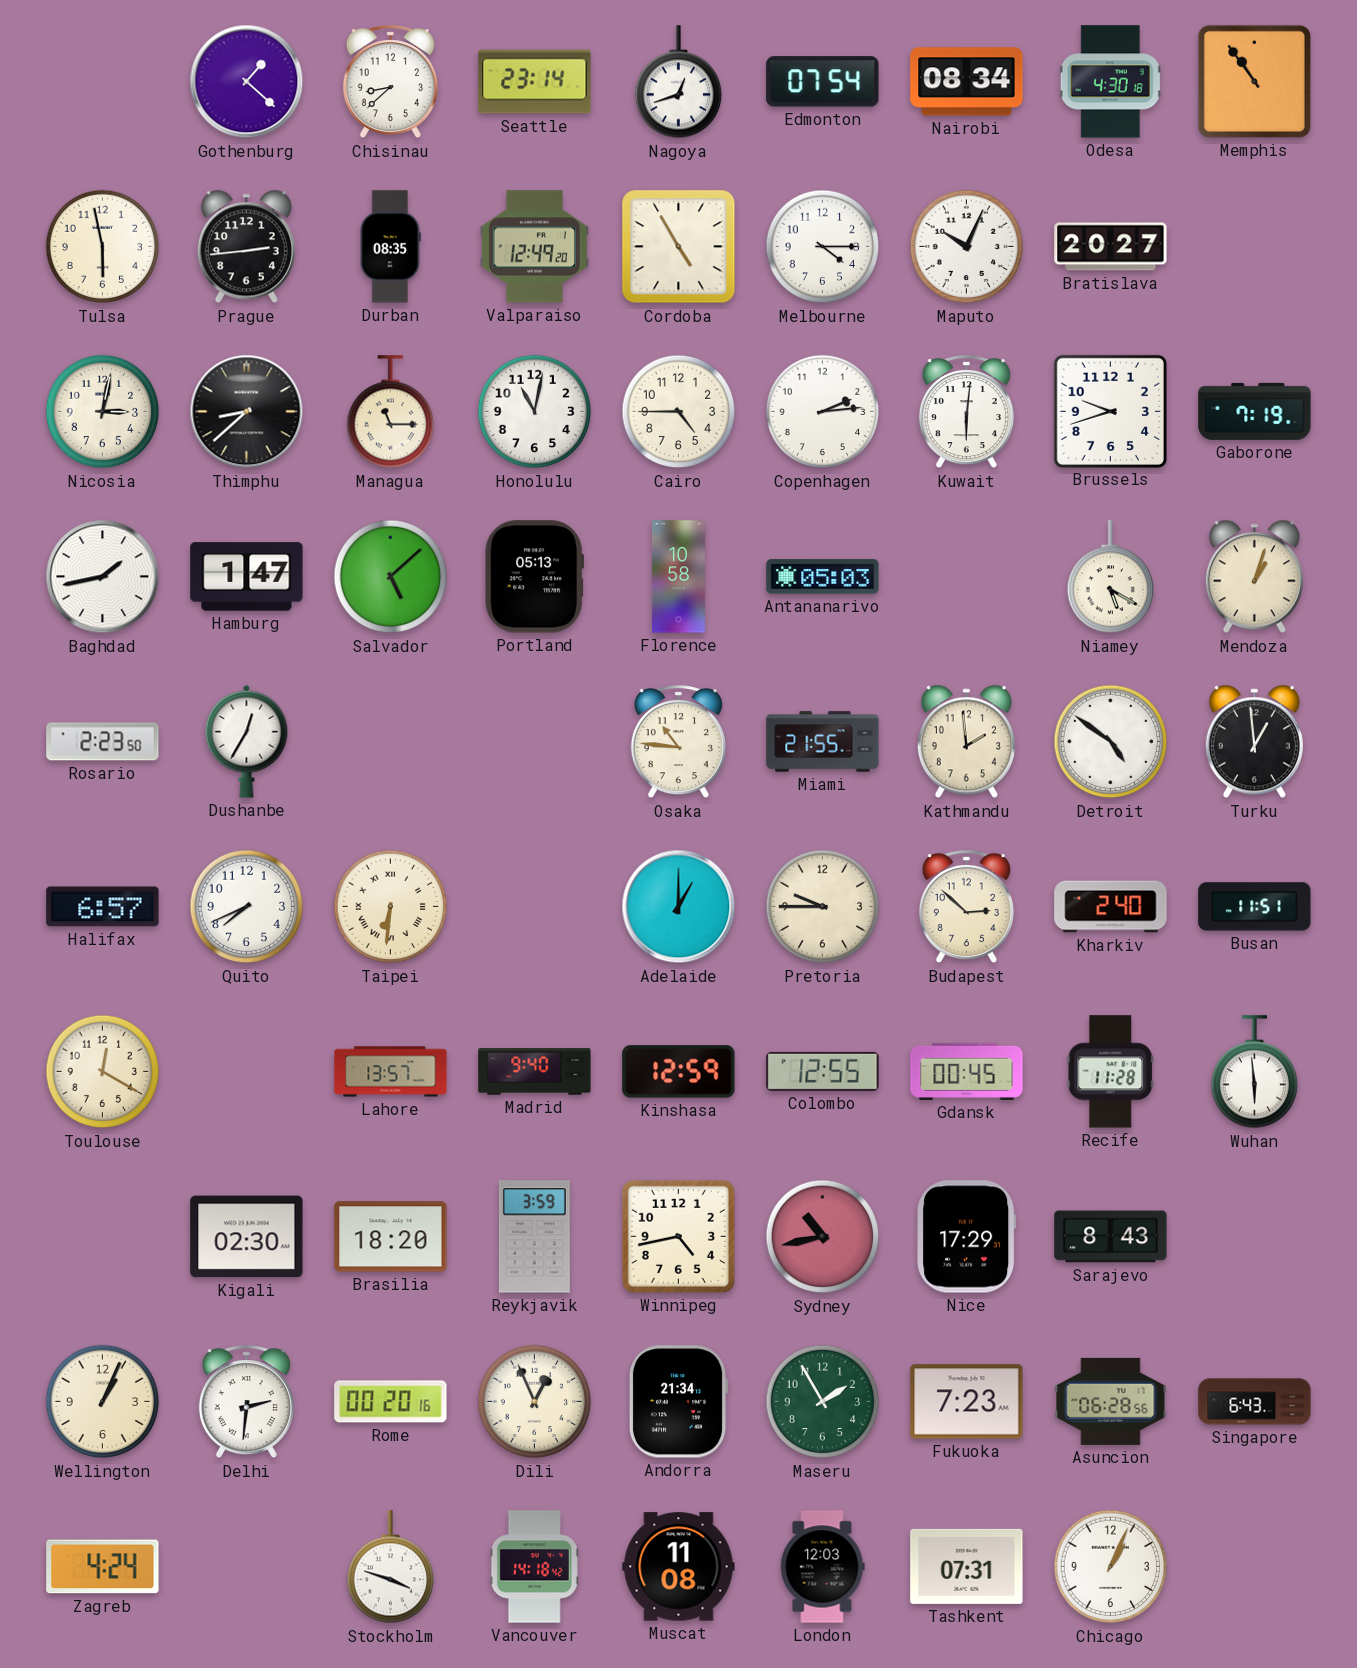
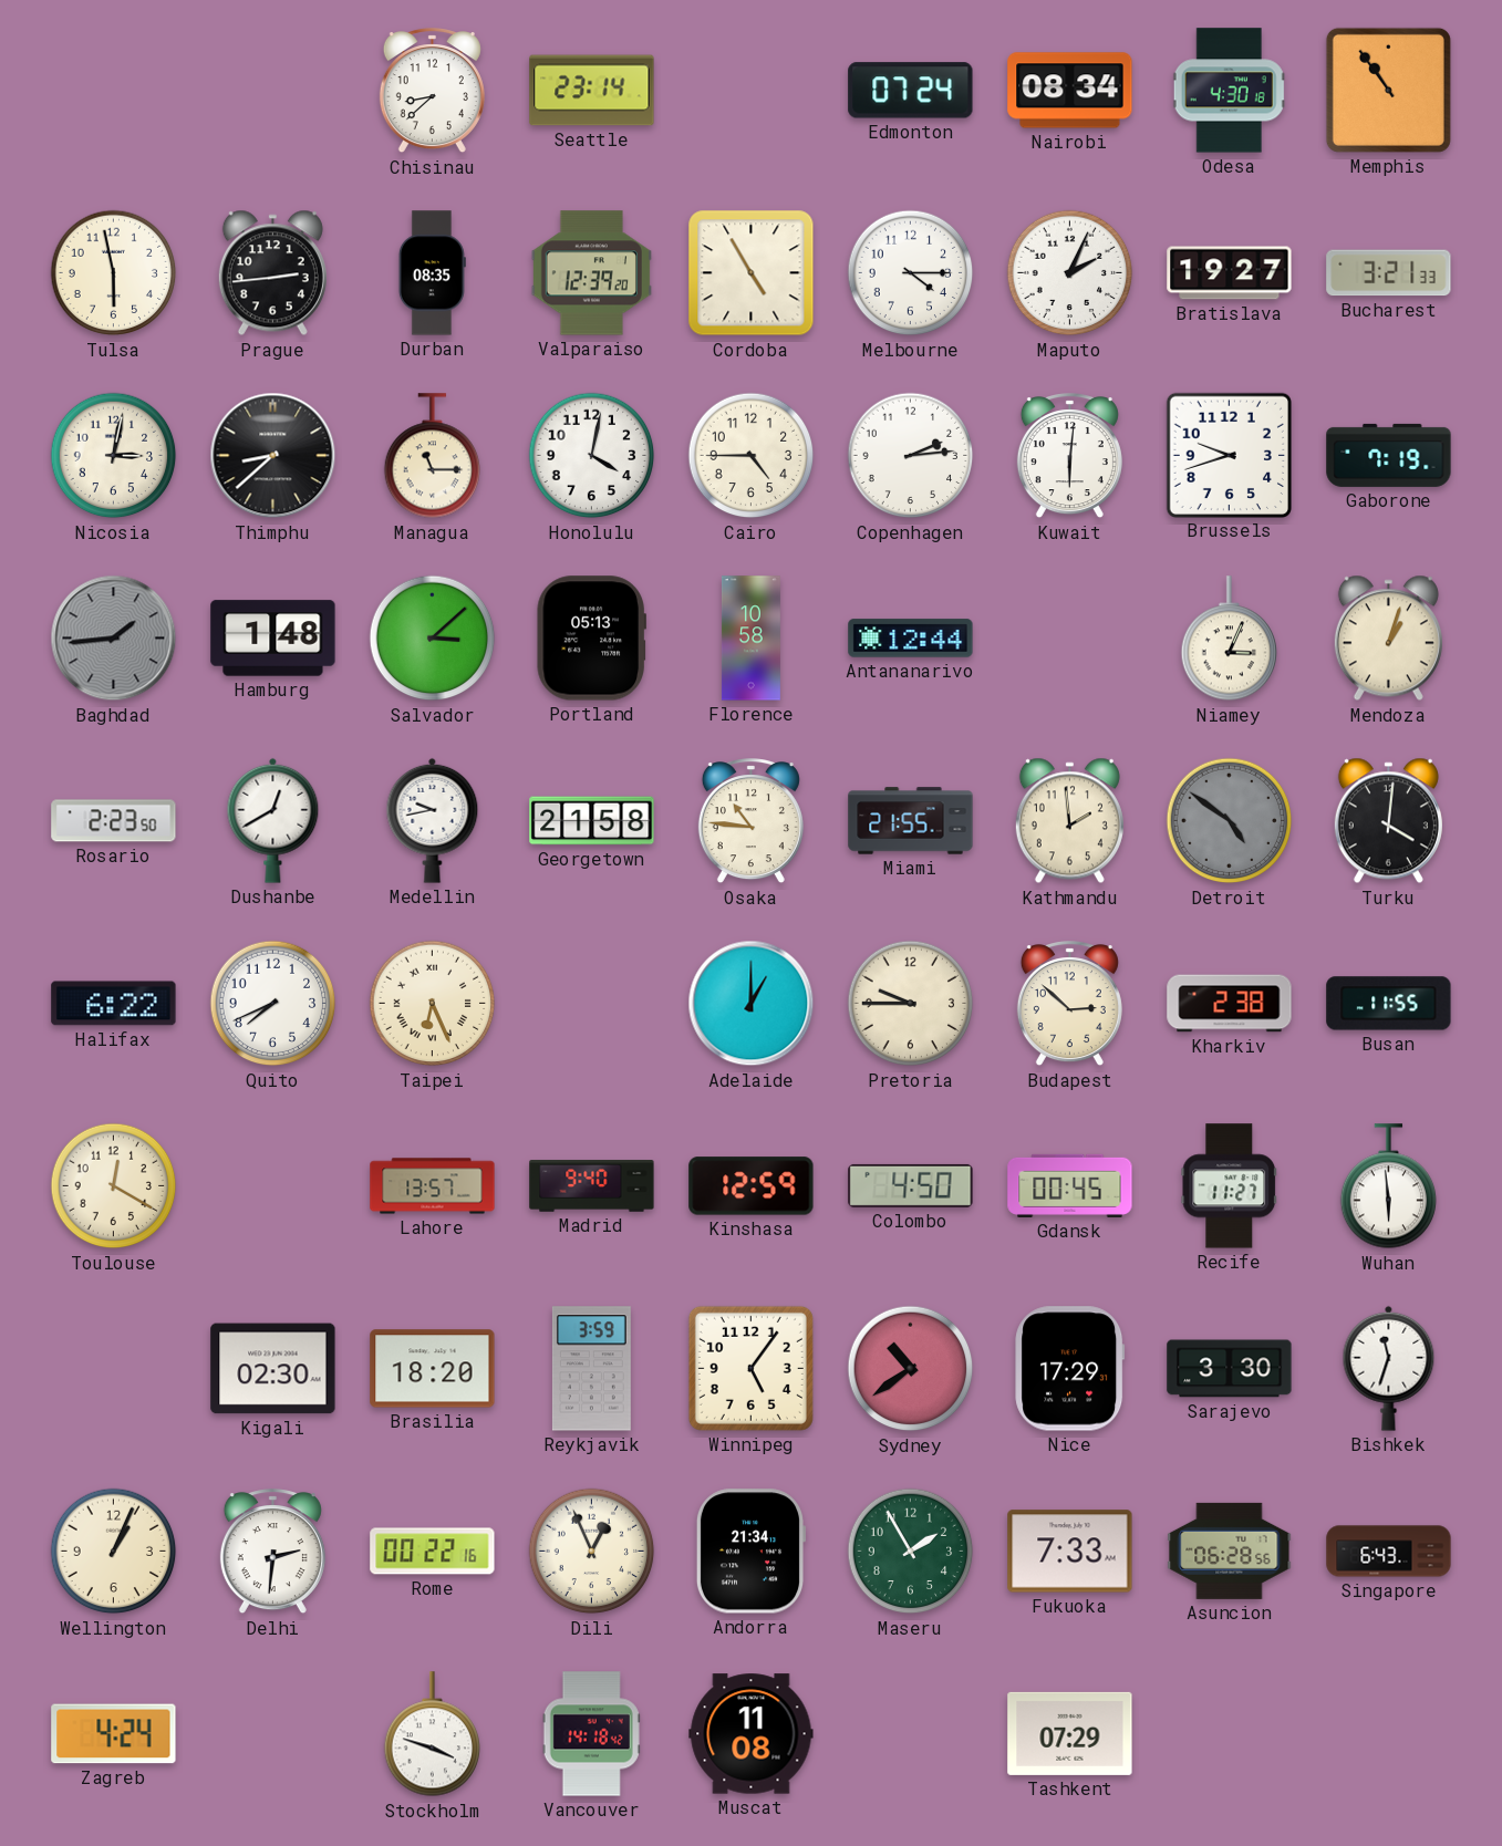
Gothenburg: 1:22 -> none
Nagoya: 12:42 -> none
Edmonton: 07:54 -> 07:24
Valparaiso: 12:49 -> 12:39
Maputo: 10:04 -> 2:04
Bratislava: 20:27 -> 19:27
Bucharest: none -> 3:21
Honolulu: 11:02 -> 4:02
Baghdad: 1:43 -> 1:44
Baghdad dial: white -> grey
Hamburg: 1:47 -> 1:48
Salvador: 5:08 -> 3:08
Antananarivo: 05:03 -> 12:44
Niamey: 5:20 -> 3:04
Dushanbe: 12:35 -> 12:40
Medellin: none -> 9:43
Georgetown: none -> 21:58
Detroit dial: white -> grey
Turku: 12:59 -> 4:01
Halifax: 6:57 -> 6:22
Taipei: 6:31 -> 6:26
Kharkiv: 2:40 -> 2:38
Busan: 11:51 -> 11:55
Colombo: 12:55 -> 4:50
Recife: 11:28 -> 11:27
Winnipeg: 4:43 -> 5:06
Sydney: 10:43 -> 10:39
Sarajevo: 8:43 -> 3:30
Bishkek: none -> 11:33
Rome: 00:20 -> 00:22
Fukuoka: 7:23 -> 7:33
London: 12:03 -> none
Tashkent: 07:31 -> 07:29
Chicago: 1:04 -> none
